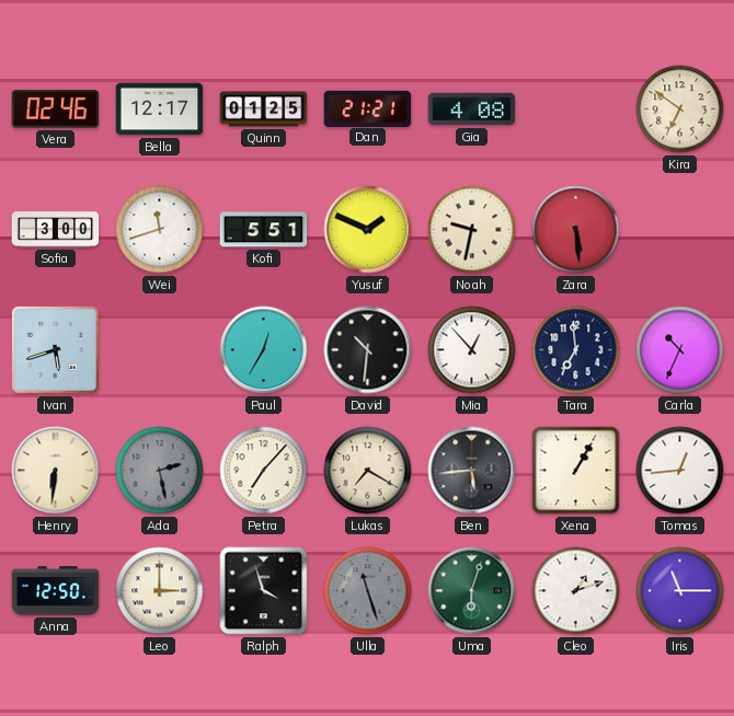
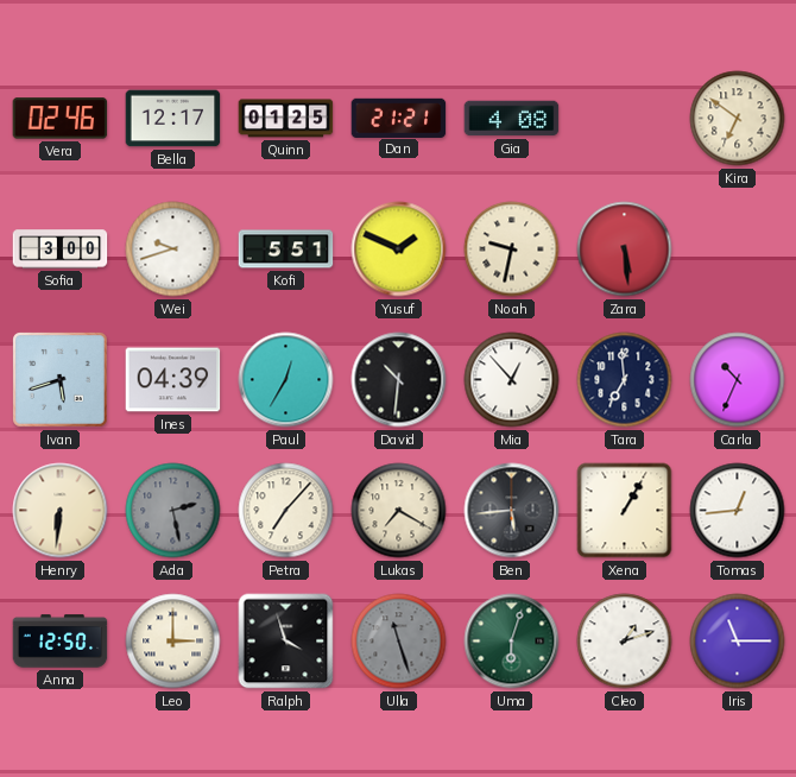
Wei: 11:42 -> 9:42
Ines: none -> 04:39
